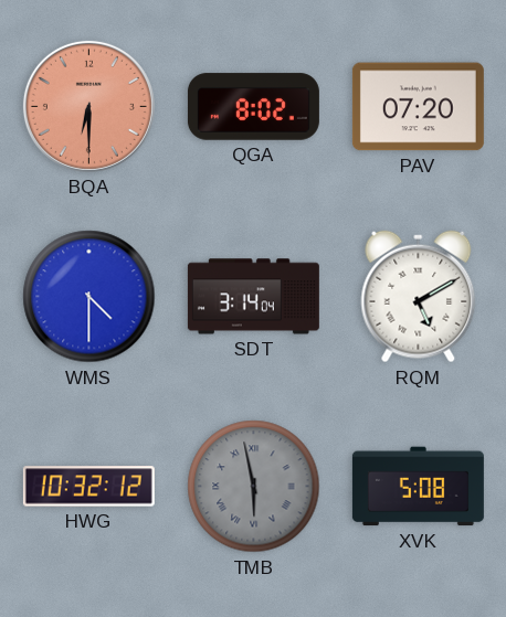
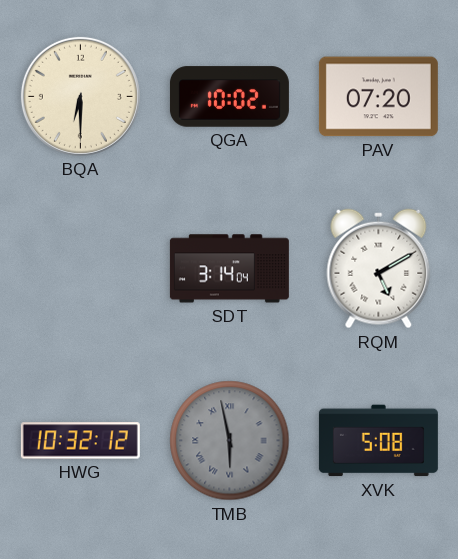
BQA dial: salmon -> cream
QGA: 8:02 -> 10:02
WMS: 4:30 -> none
